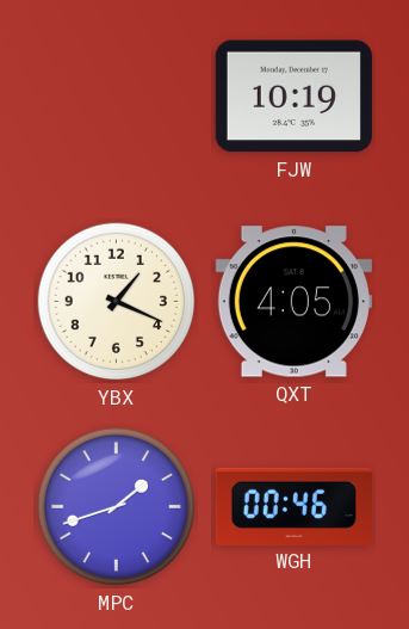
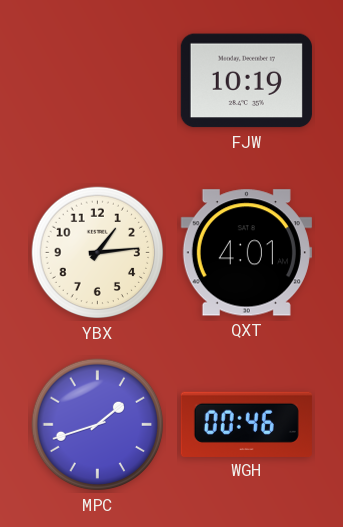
YBX: 1:19 -> 1:14
QXT: 4:05 -> 4:01
